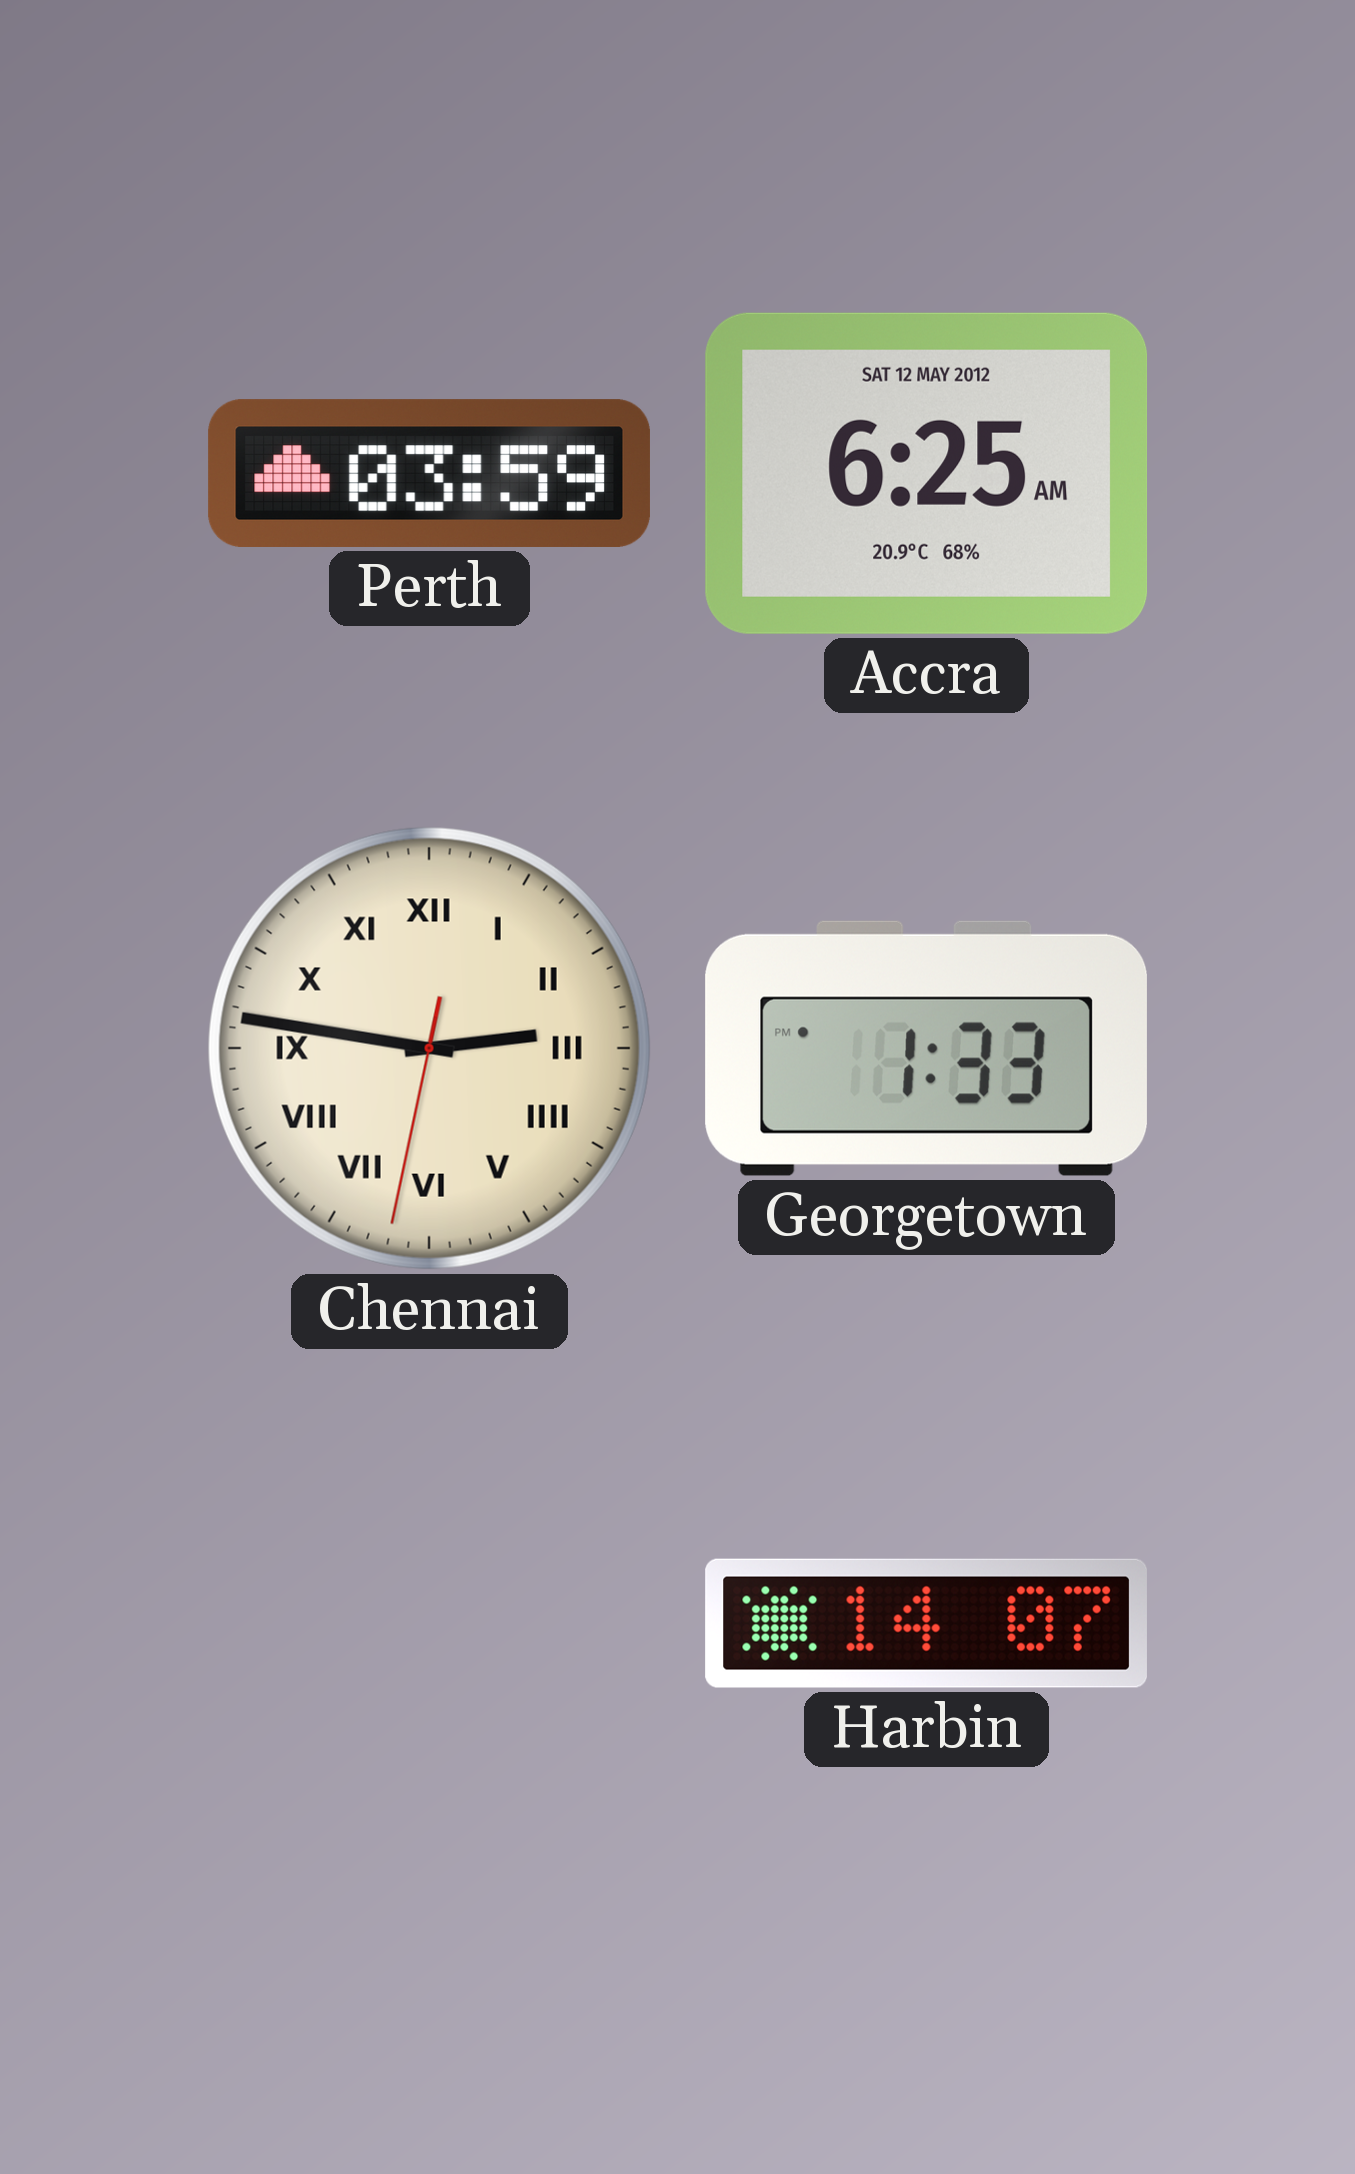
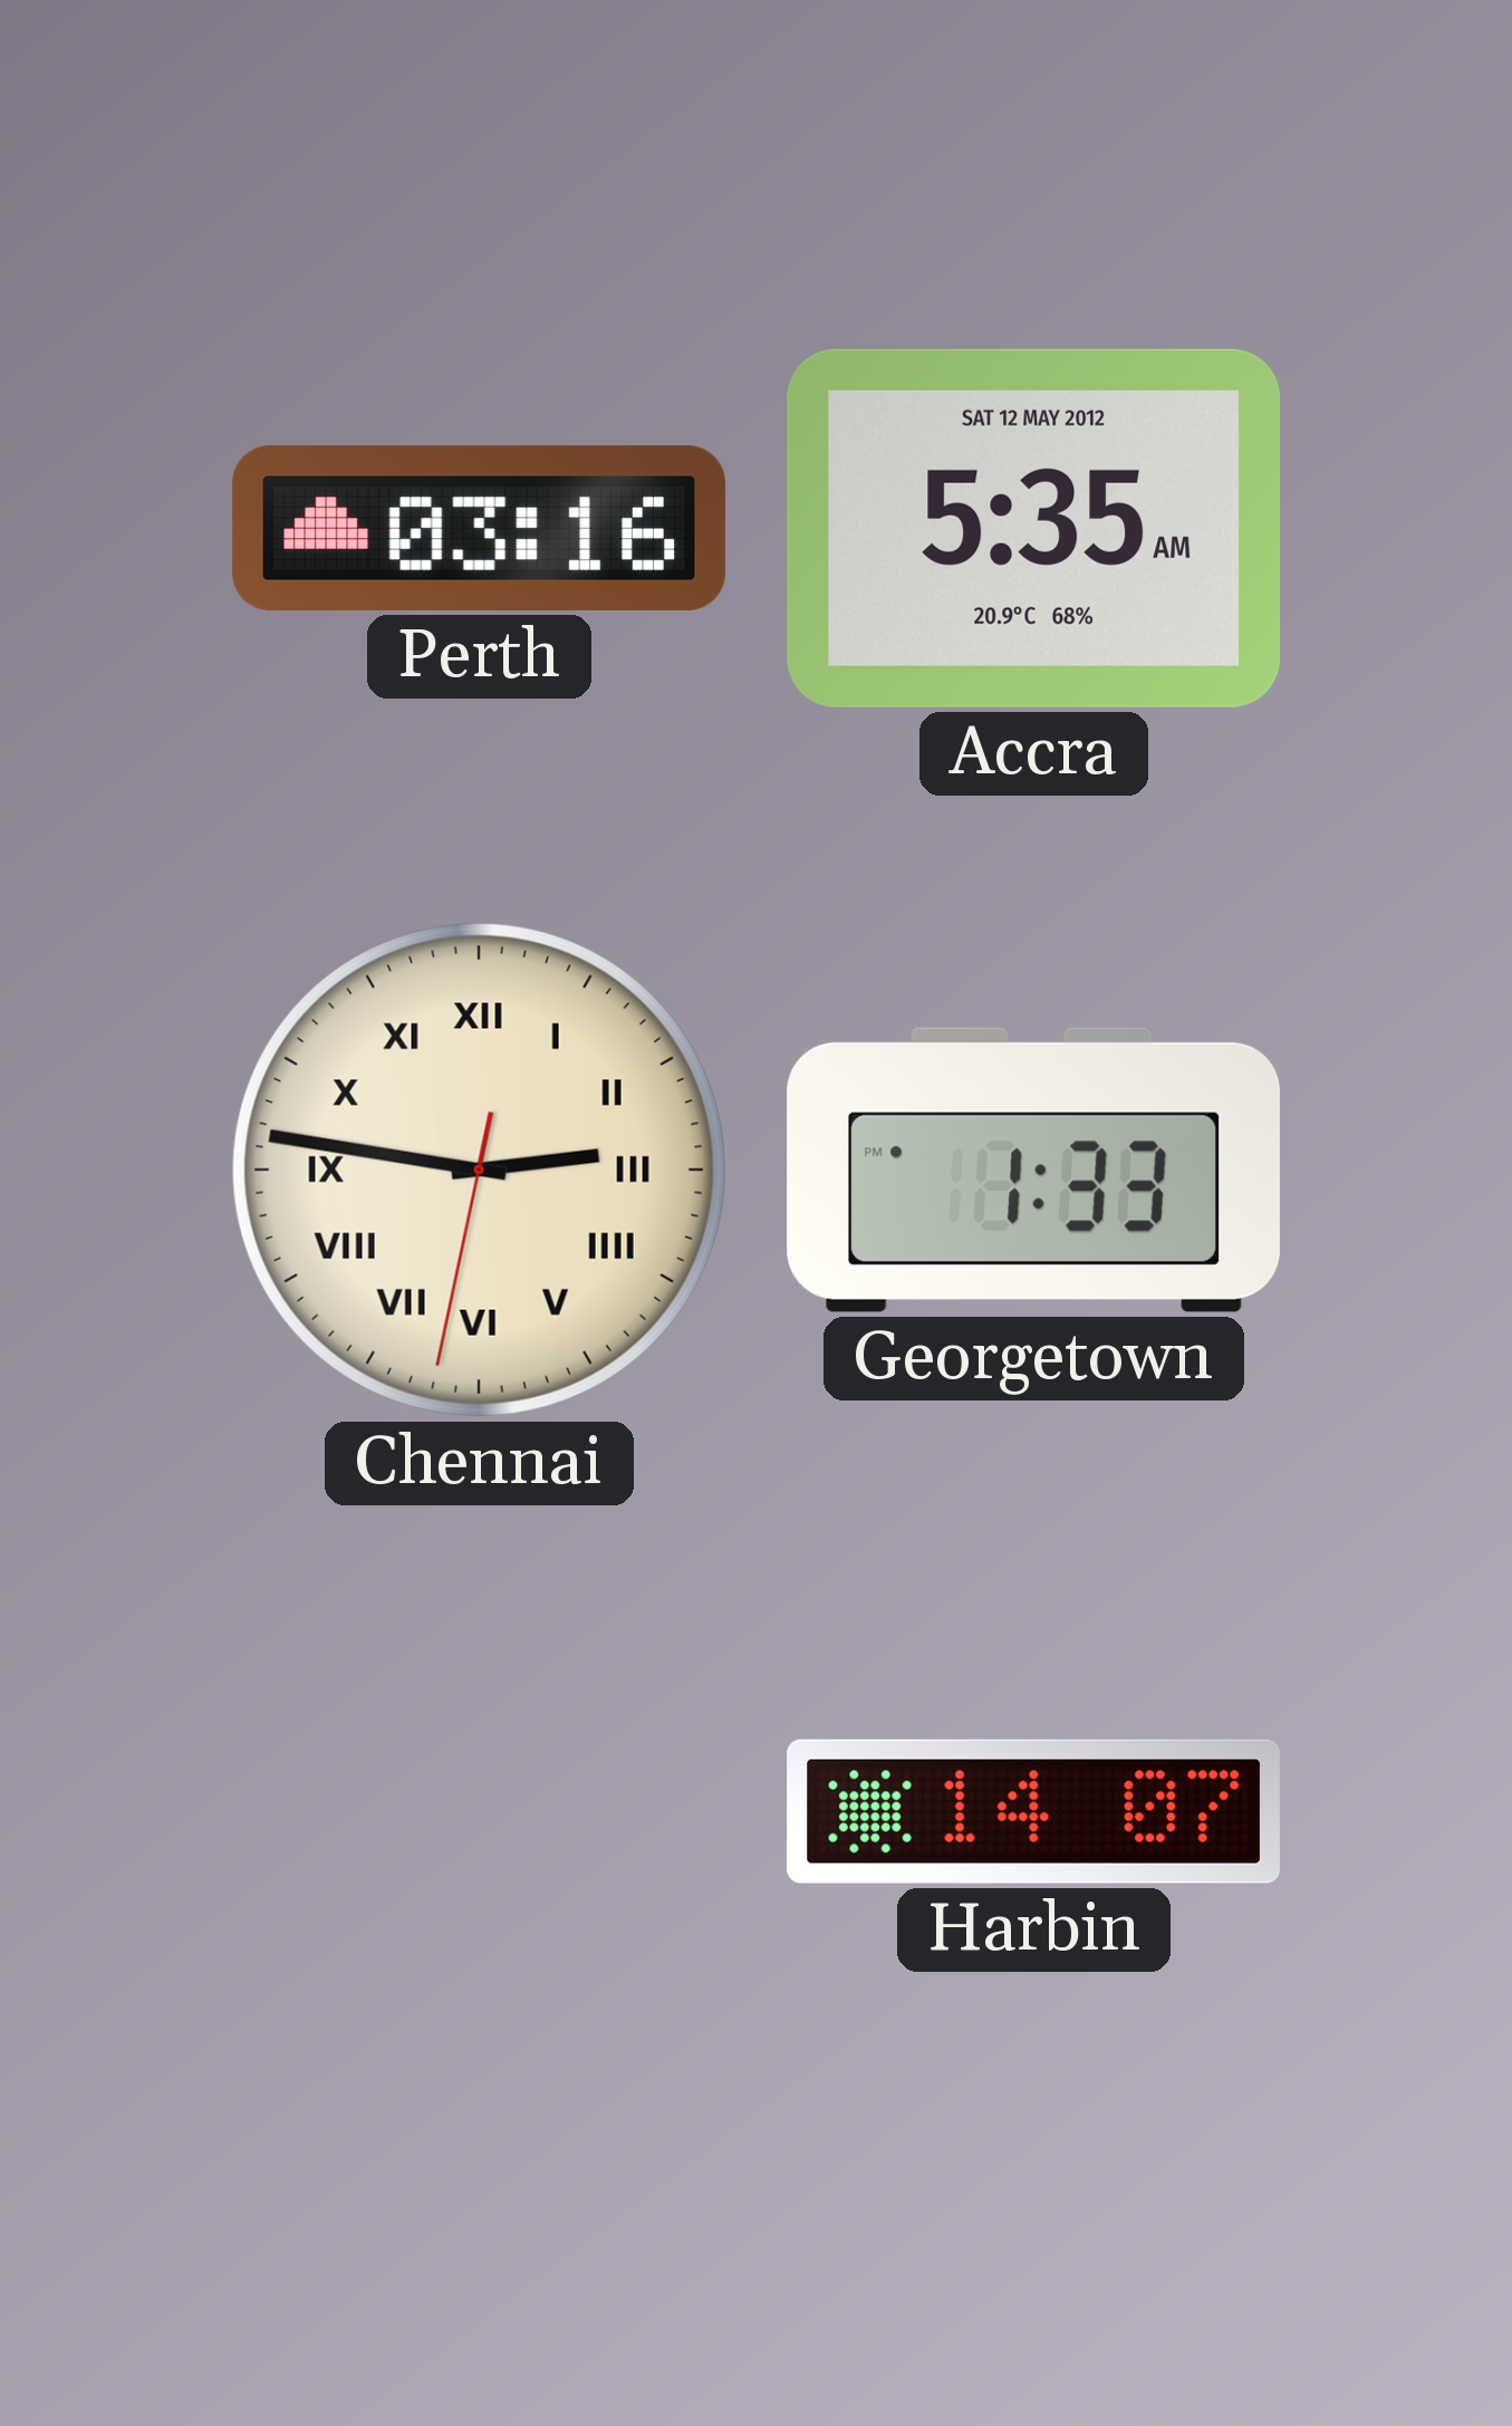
Perth: 03:59 -> 03:16
Accra: 6:25 -> 5:35
